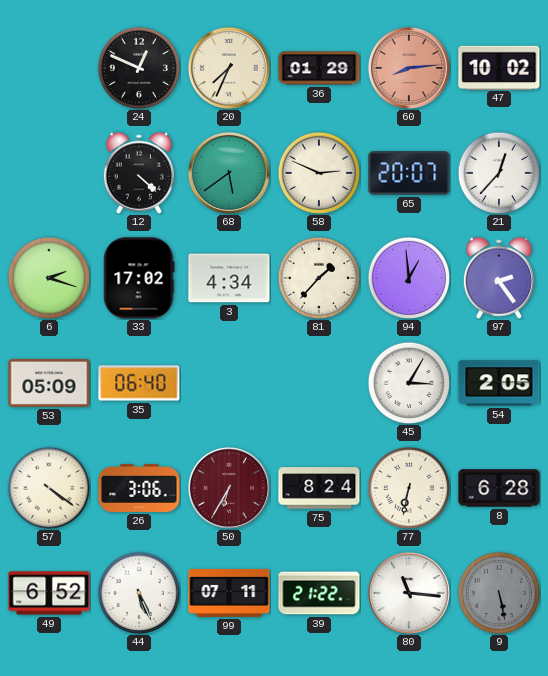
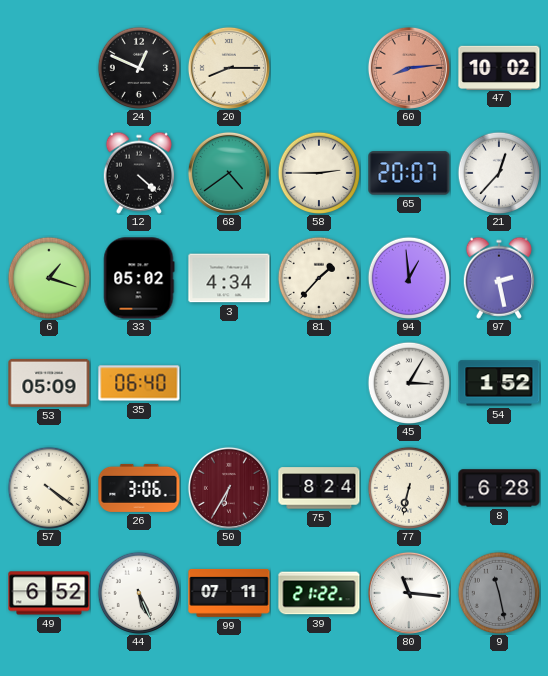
20: 7:34 -> 8:15
36: 01:29 -> none
68: 5:39 -> 4:39
58: 2:49 -> 2:45
6: 2:18 -> 1:18
33: 17:02 -> 05:02
97: 2:24 -> 2:28
54: 2:05 -> 1:52
9: 5:28 -> 11:28
